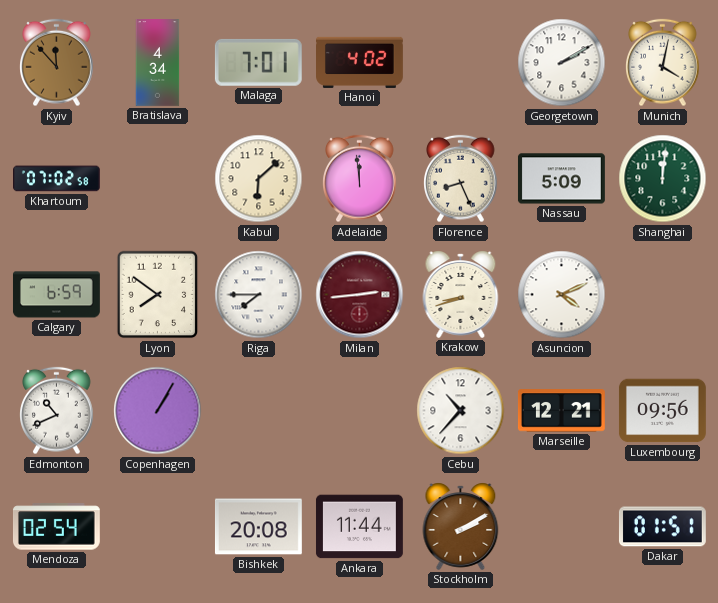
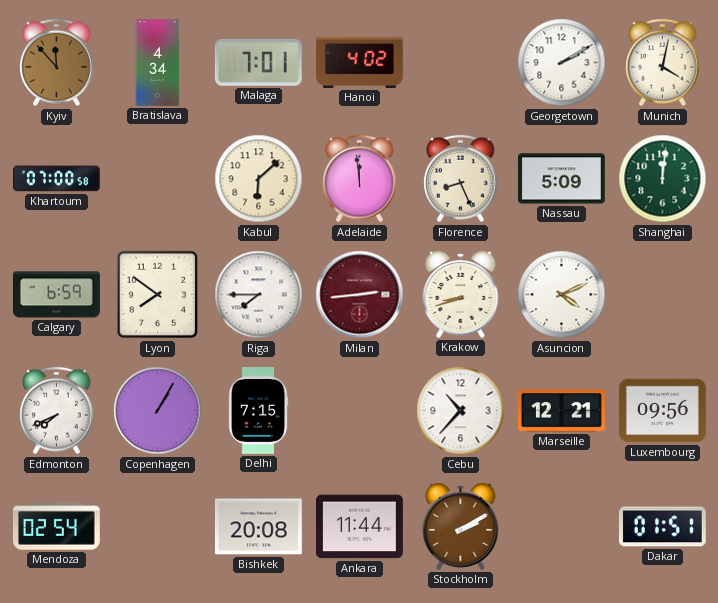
Khartoum: 07:02 -> 07:00
Edmonton: 10:41 -> 7:41
Delhi: none -> 7:15
